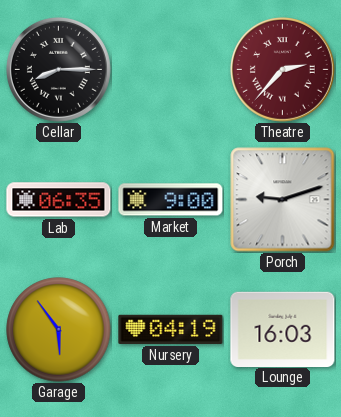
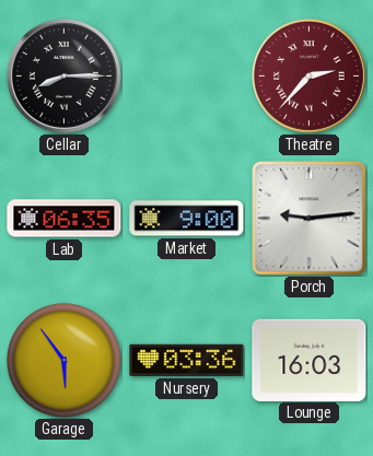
Porch: 9:12 -> 9:14
Nursery: 04:19 -> 03:36
